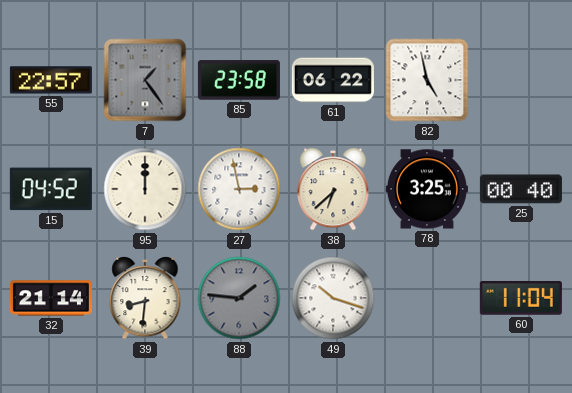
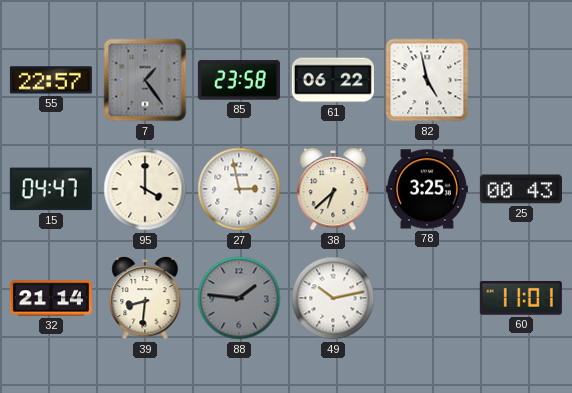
15: 04:52 -> 04:47
95: 12:00 -> 4:00
25: 00:40 -> 00:43
49: 10:18 -> 10:13
60: 11:04 -> 11:01
